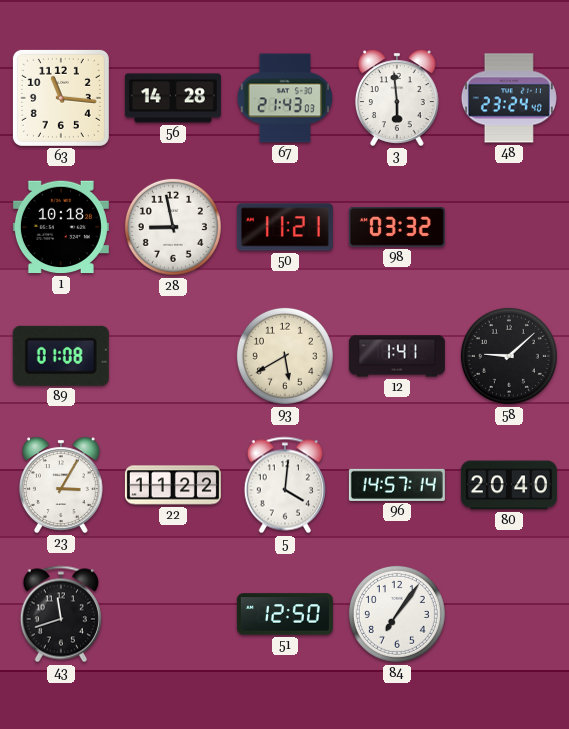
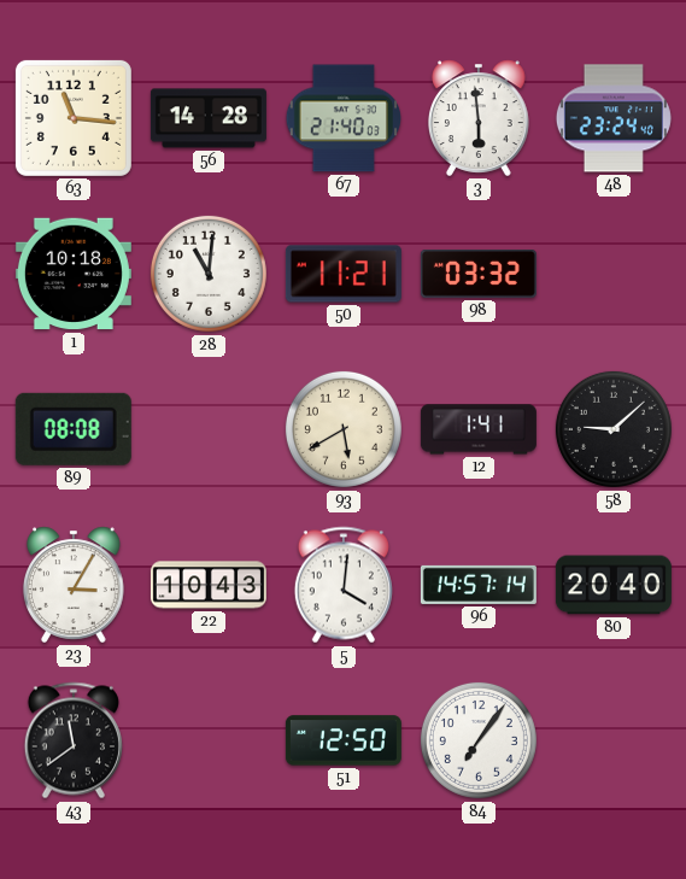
67: 21:43 -> 21:40
28: 8:58 -> 11:01
89: 01:08 -> 08:08
22: 11:22 -> 10:43
43: 11:42 -> 11:39
